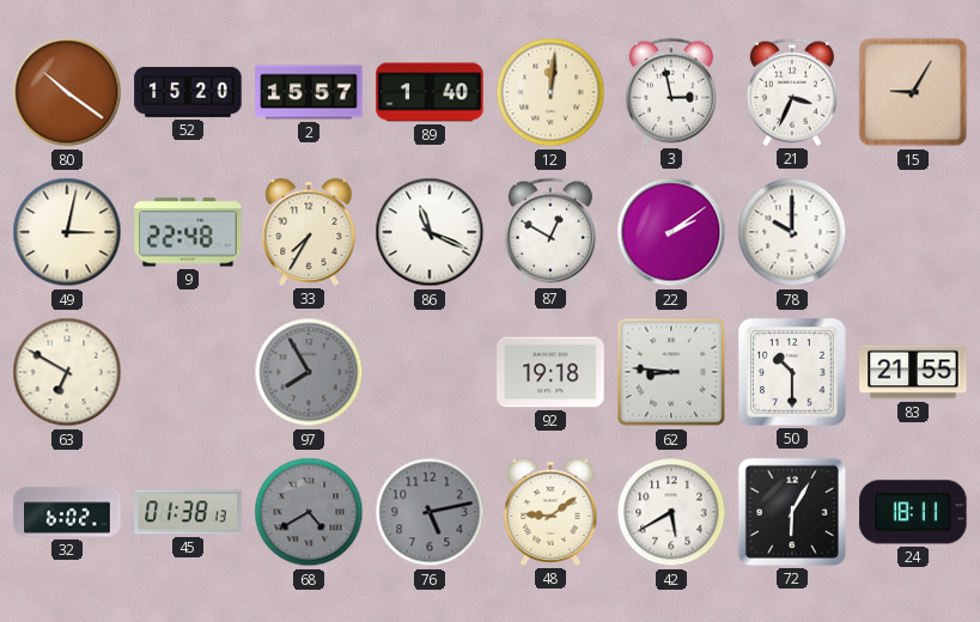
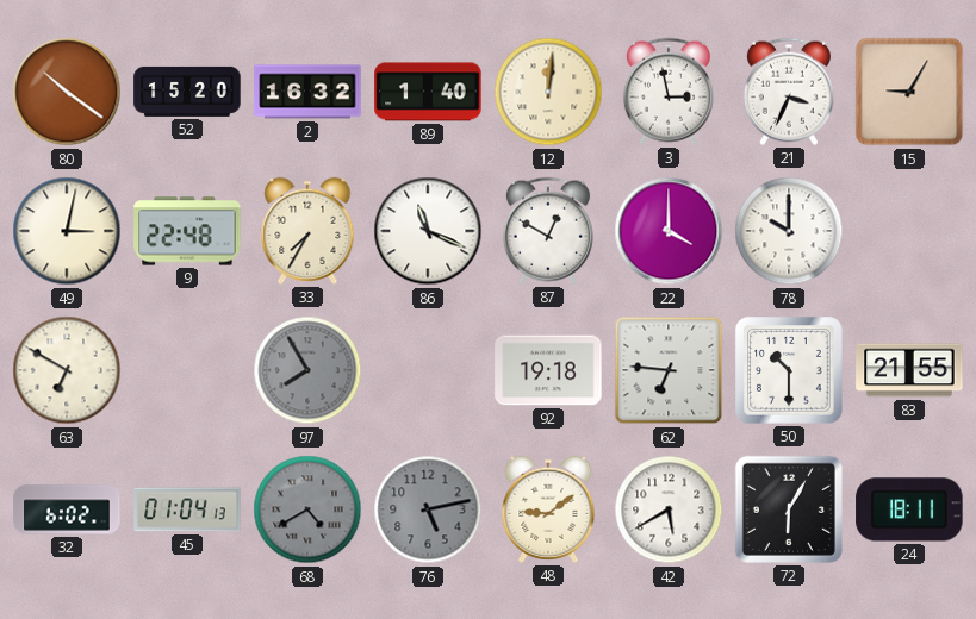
2: 15:57 -> 16:32
22: 2:09 -> 4:00
62: 8:46 -> 6:46
45: 01:38 -> 01:04
